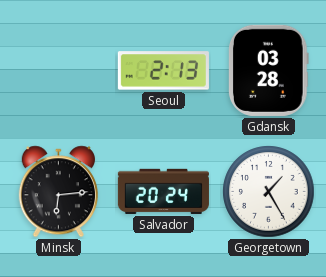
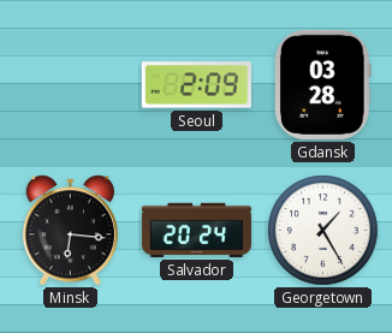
Seoul: 2:13 -> 2:09
Minsk: 6:14 -> 6:16
